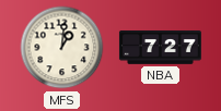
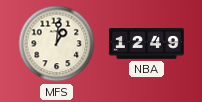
NBA: 7:27 -> 12:49
